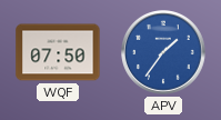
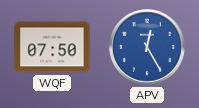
APV: 1:36 -> 12:25
